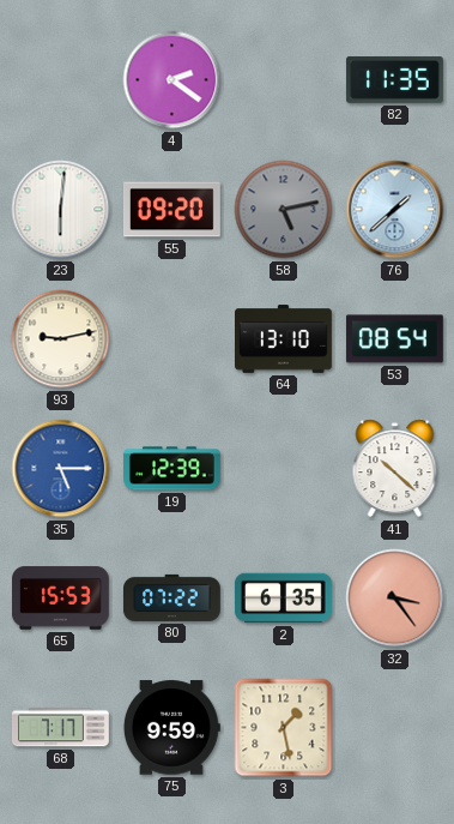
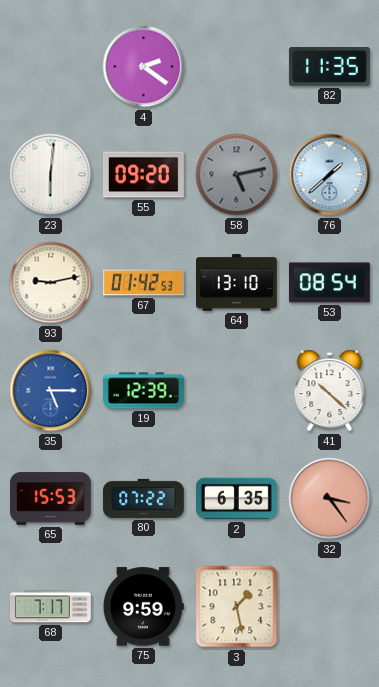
67: none -> 01:42
